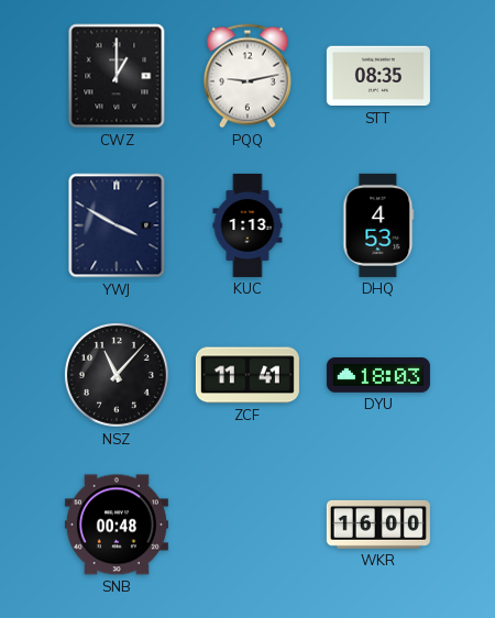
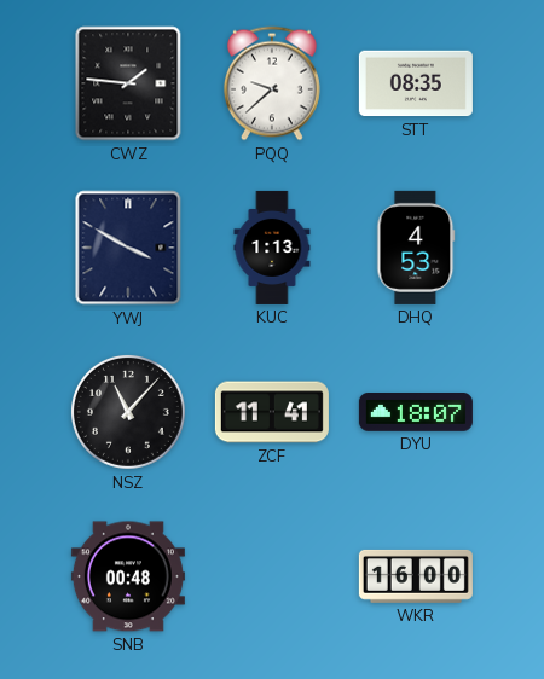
CWZ: 1:00 -> 1:46
PQQ: 9:13 -> 9:38
DYU: 18:03 -> 18:07
